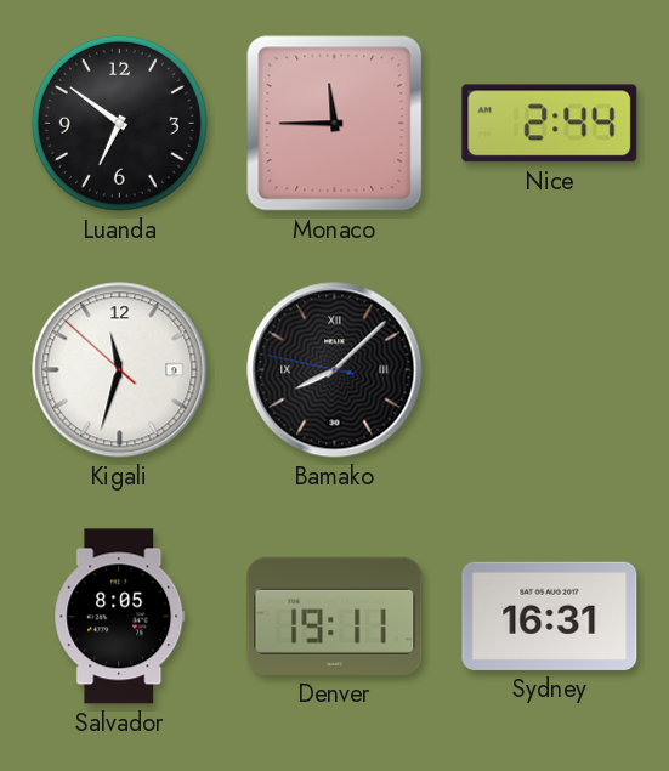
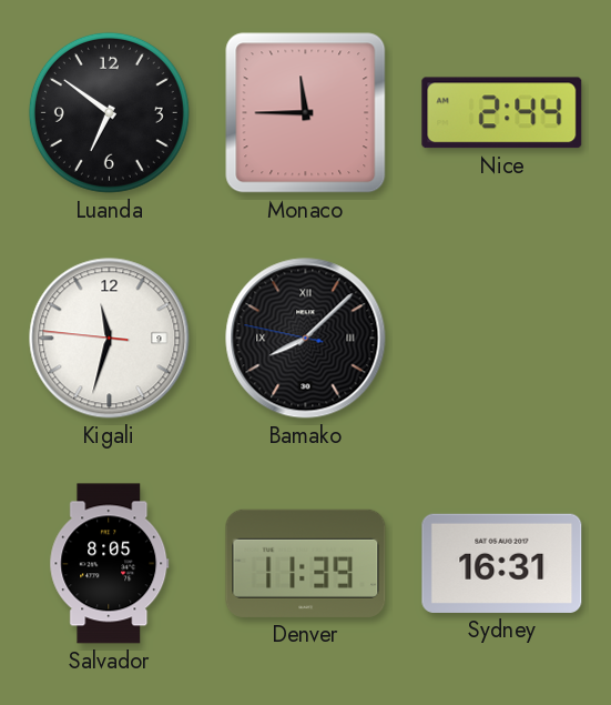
Kigali: 11:32:52 -> 11:32:46
Denver: 19:11 -> 11:39
